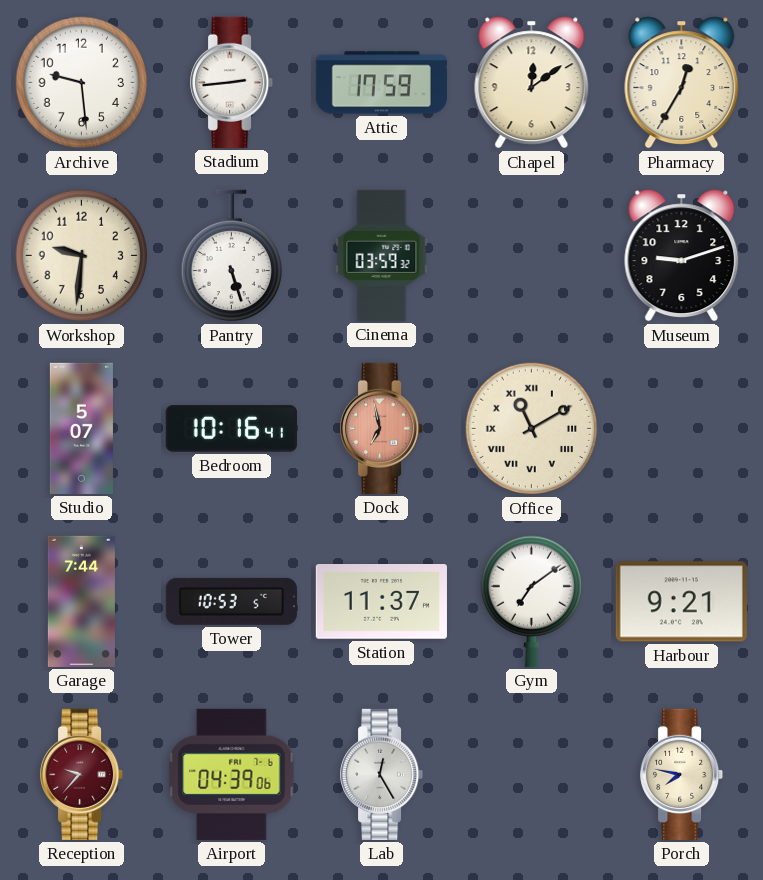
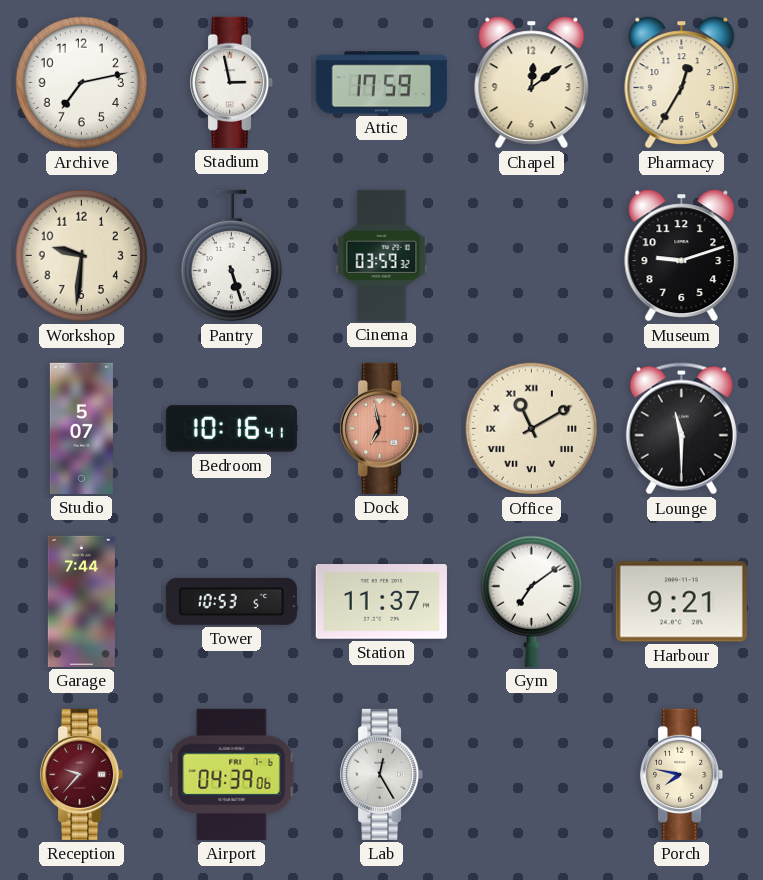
Archive: 9:29 -> 7:13
Stadium: 2:44 -> 2:58
Lounge: none -> 11:30
